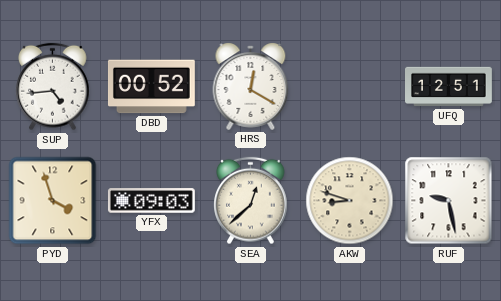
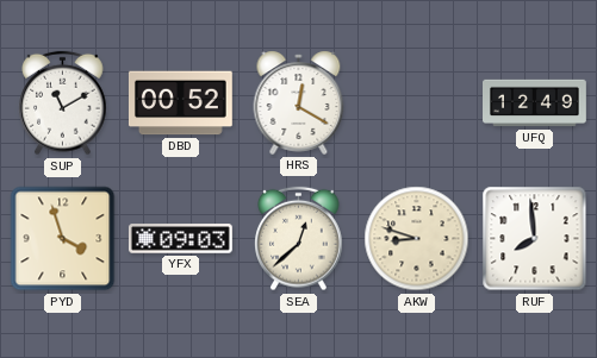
SUP: 4:44 -> 11:10
UFQ: 12:51 -> 12:49
RUF: 9:28 -> 7:59
